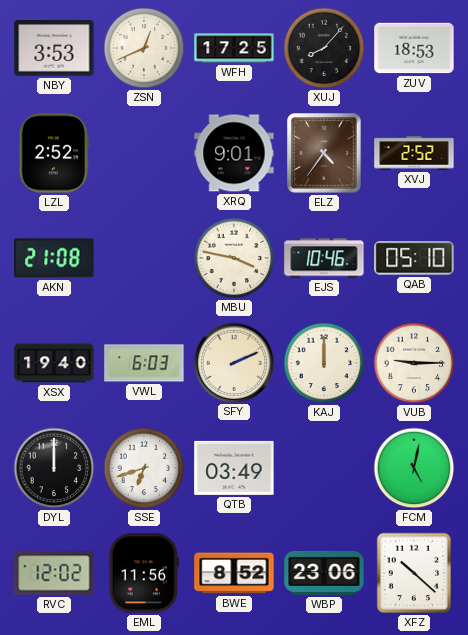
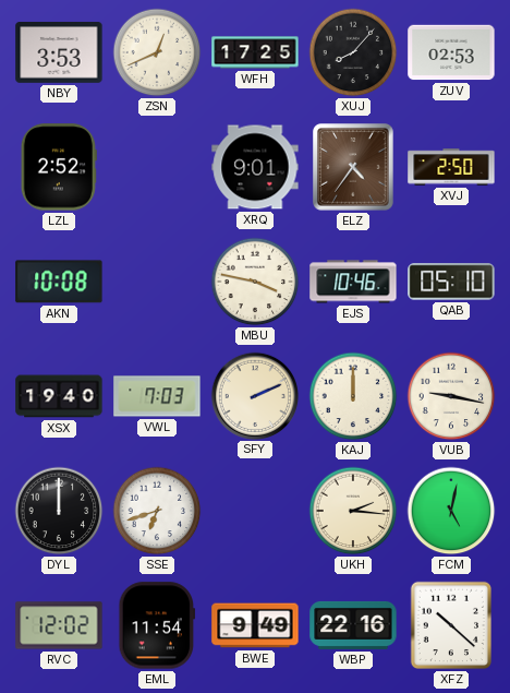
ZUV: 18:53 -> 02:53
XVJ: 2:52 -> 2:50
AKN: 21:08 -> 10:08
VWL: 6:03 -> 7:03
VUB: 9:15 -> 9:17
QTB: 03:49 -> none
UKH: none -> 2:16
EML: 11:56 -> 11:54
BWE: 8:52 -> 9:49
WBP: 23:06 -> 22:16
